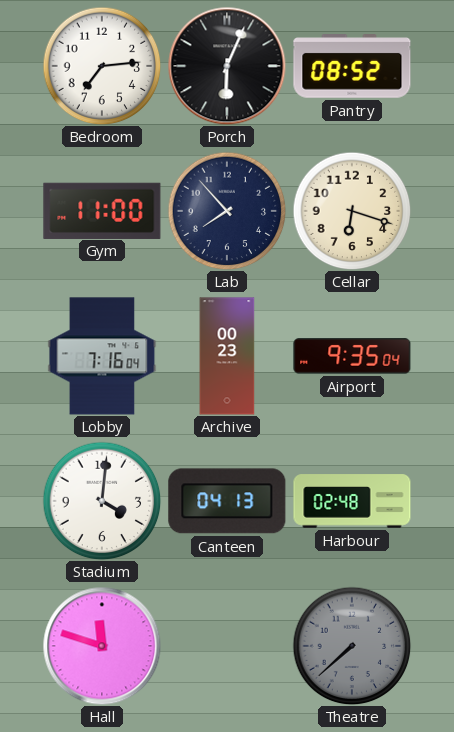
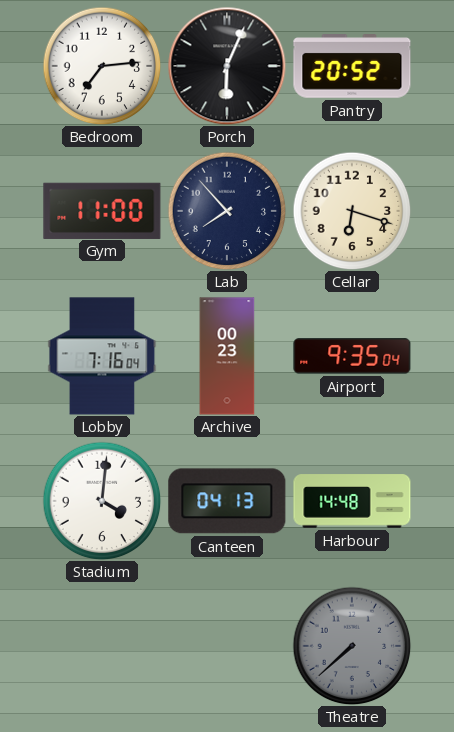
Pantry: 08:52 -> 20:52
Harbour: 02:48 -> 14:48
Hall: 11:48 -> none
